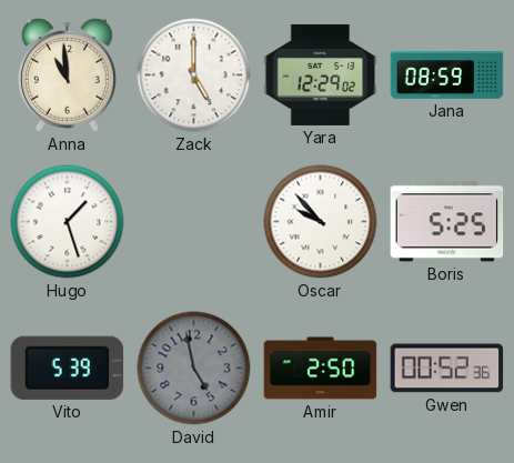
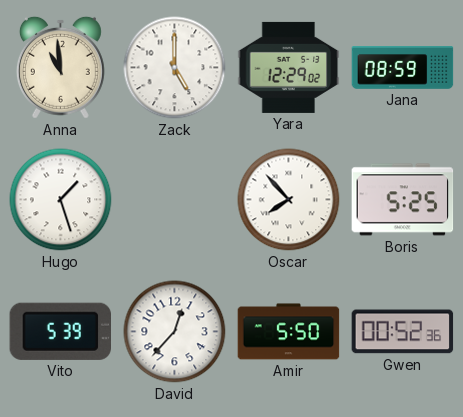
Oscar: 9:53 -> 7:53
David: 4:58 -> 12:37
David dial: grey -> white
Amir: 2:50 -> 5:50
